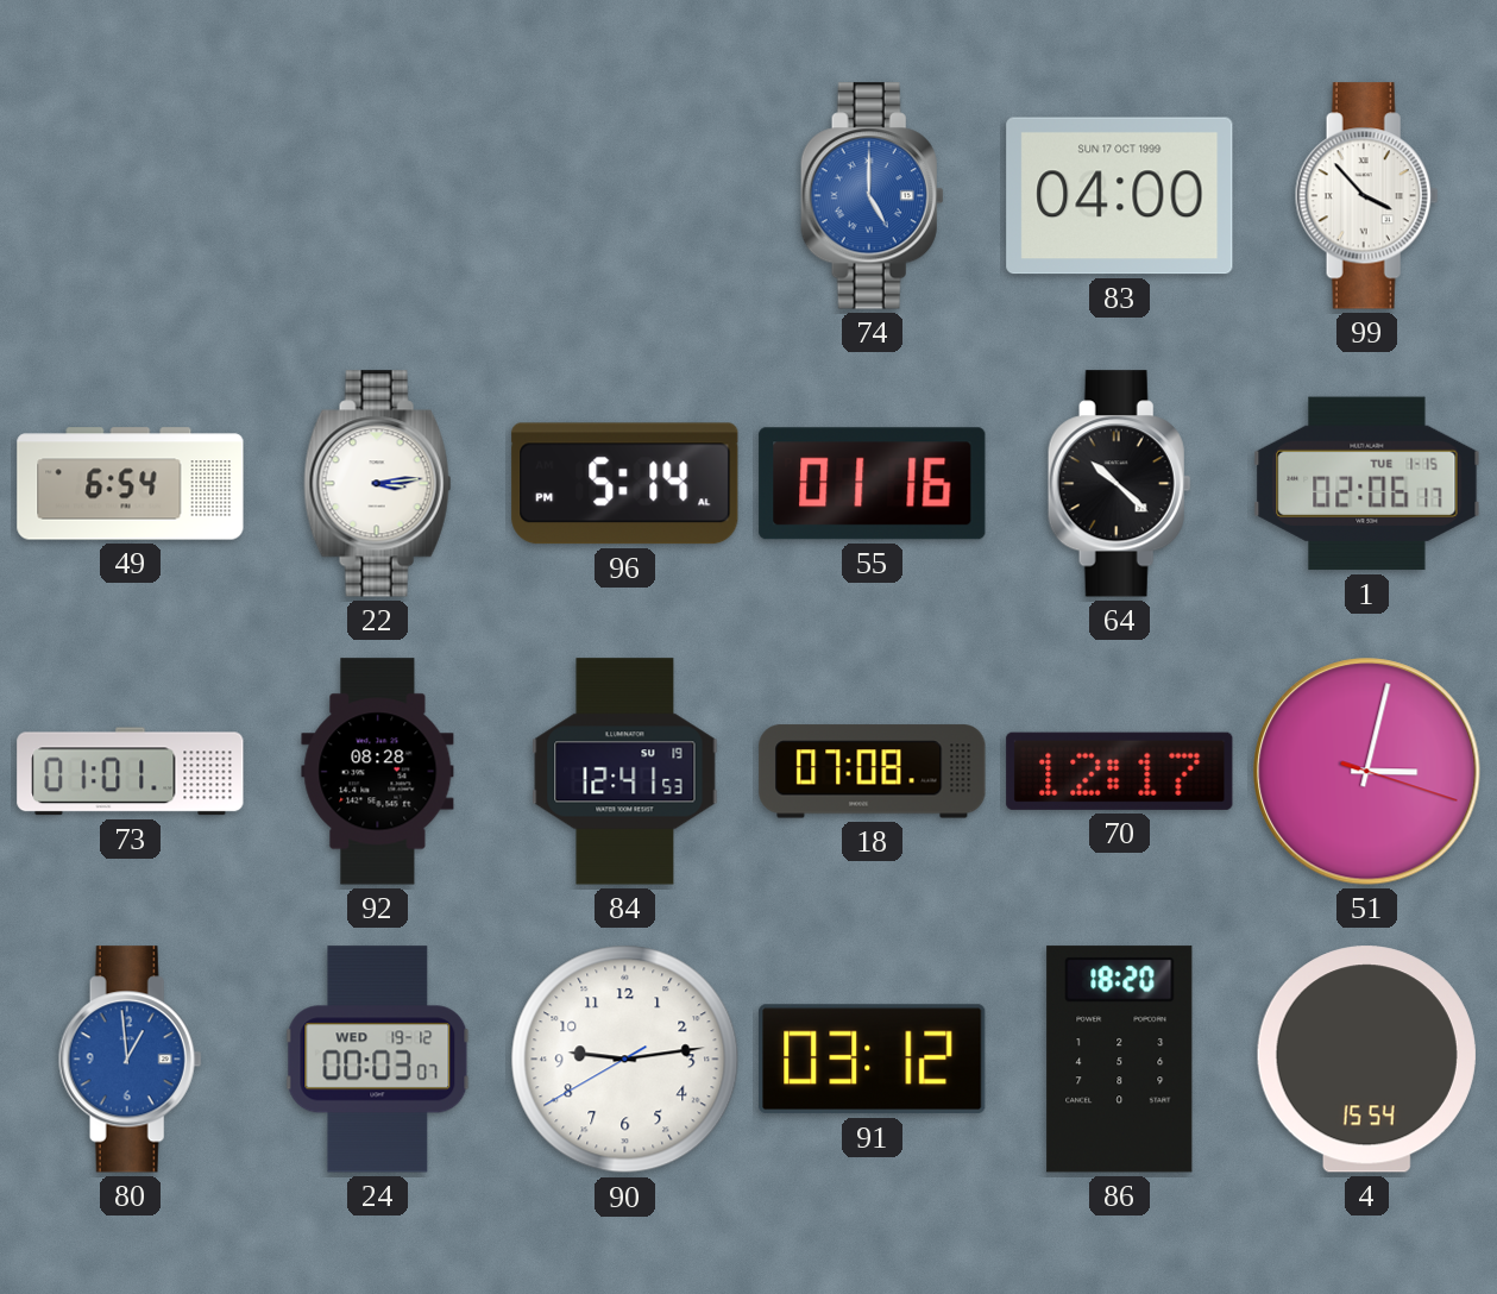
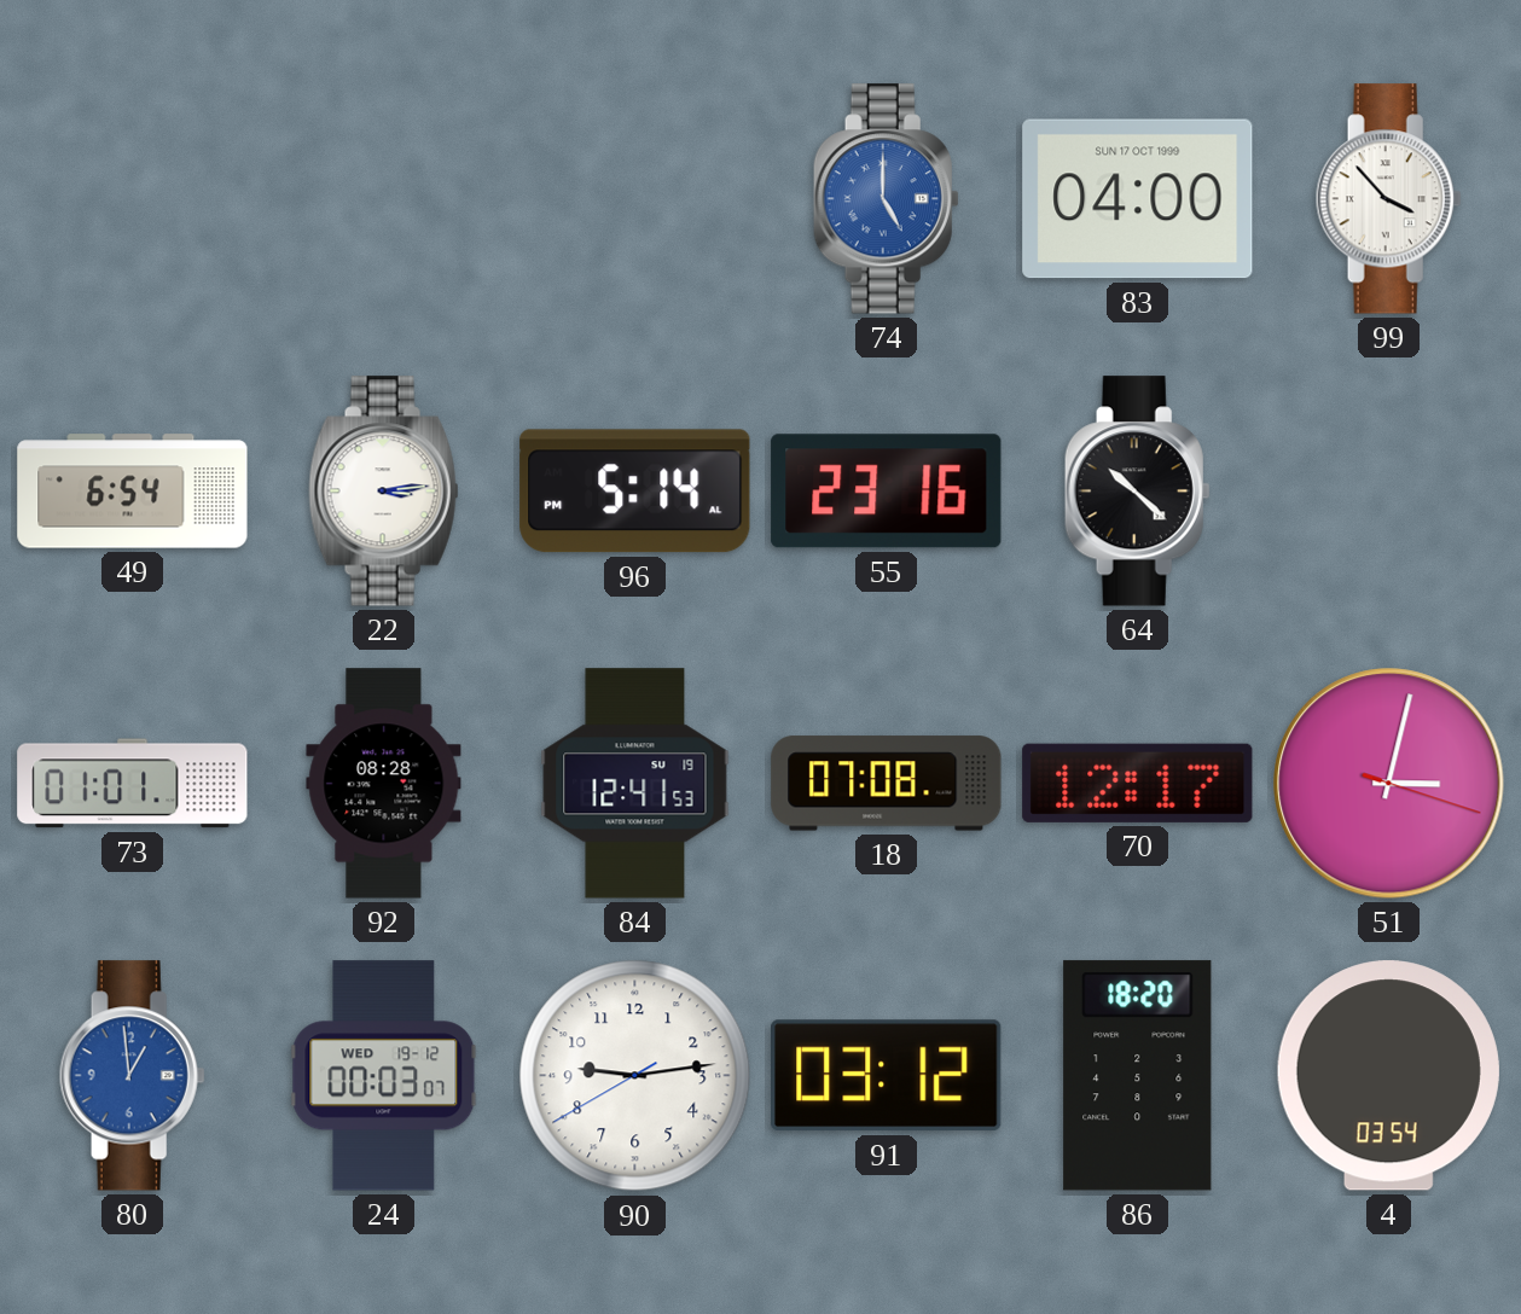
55: 01:16 -> 23:16
1: 02:06 -> none
4: 15:54 -> 03:54
